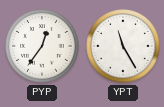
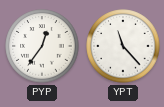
YPT: 11:25 -> 11:23
